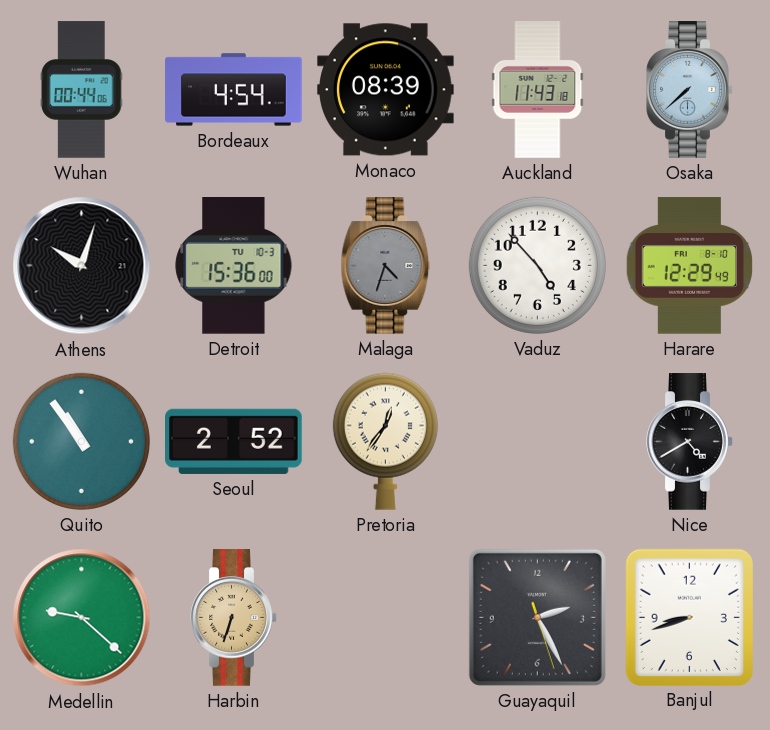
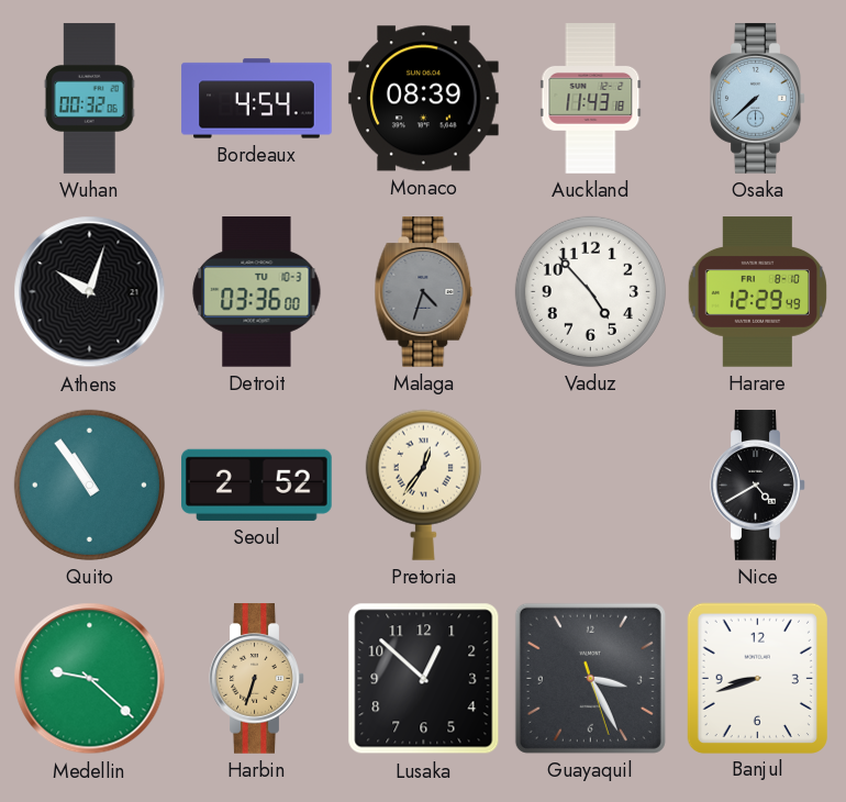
Wuhan: 00:44 -> 00:32
Detroit: 15:36 -> 03:36
Lusaka: none -> 12:52
Guayaquil: 2:25 -> 3:25
